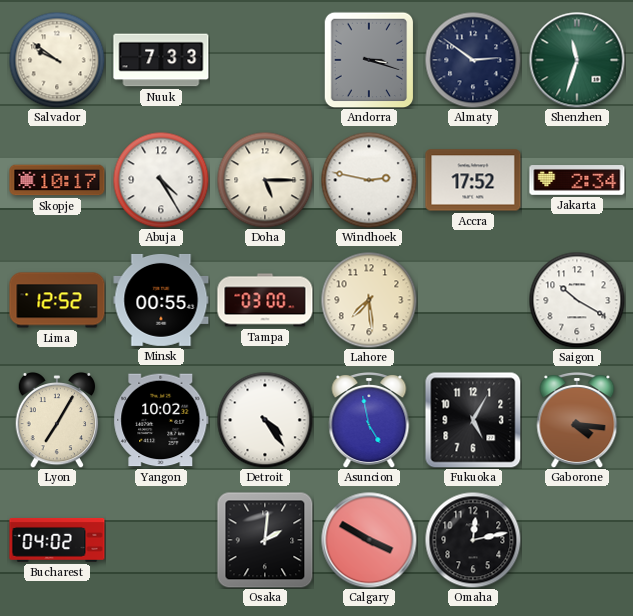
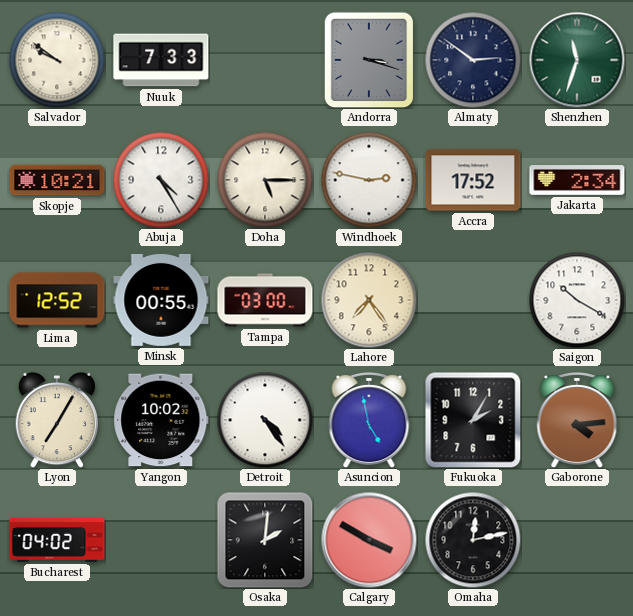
Skopje: 10:17 -> 10:21
Lahore: 7:29 -> 7:24
Fukuoka: 5:05 -> 2:05
Gaborone: 4:16 -> 4:14
